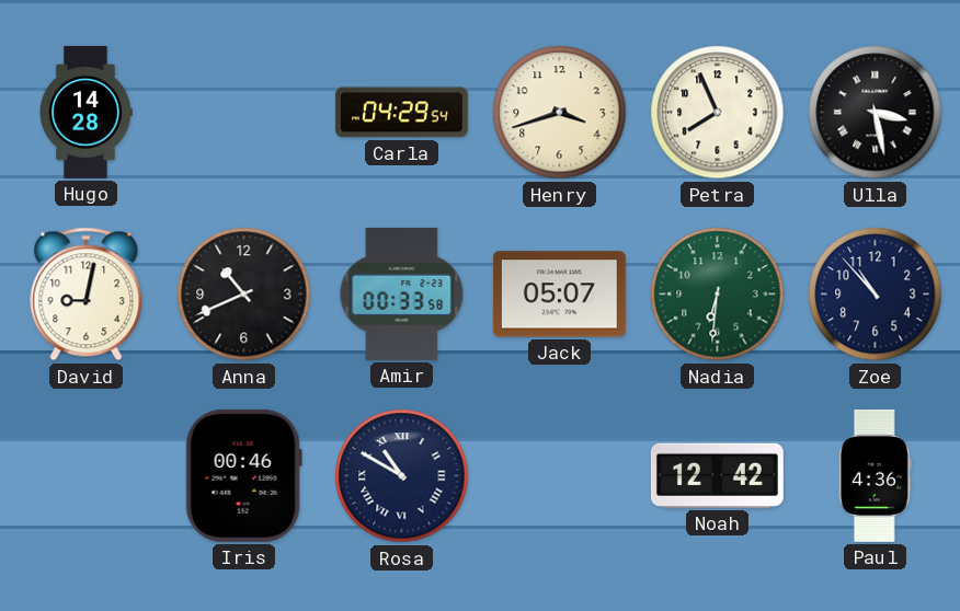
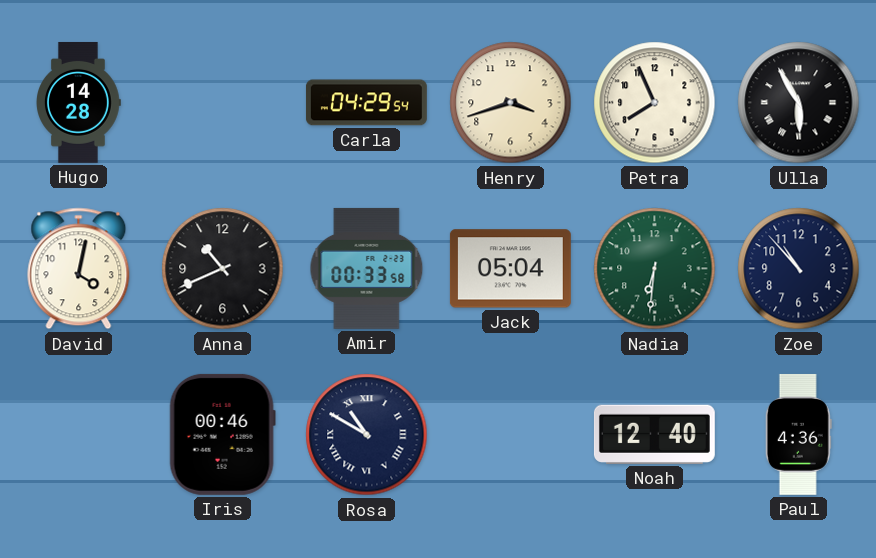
Ulla: 3:28 -> 5:55
David: 9:02 -> 4:02
Jack: 05:07 -> 05:04
Noah: 12:42 -> 12:40
